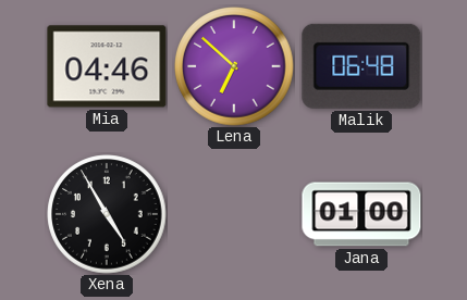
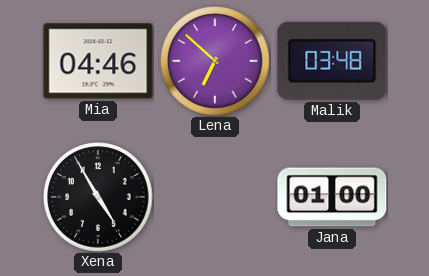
Malik: 06:48 -> 03:48
